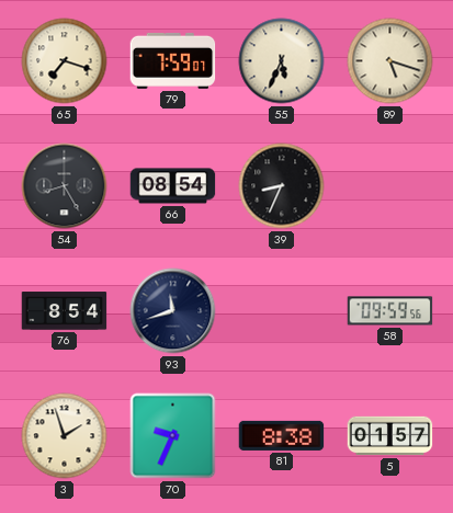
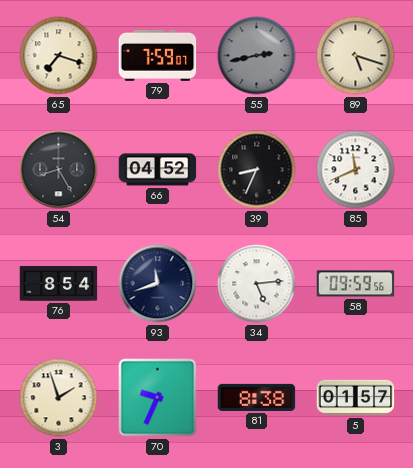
55: 5:34 -> 2:43
55 dial: cream -> grey
66: 08:54 -> 04:52
85: none -> 11:41
34: none -> 5:14
